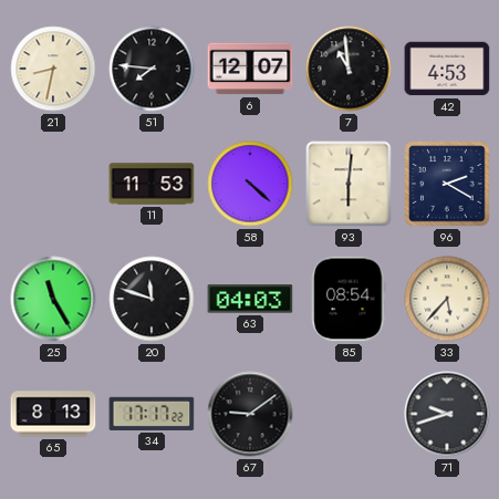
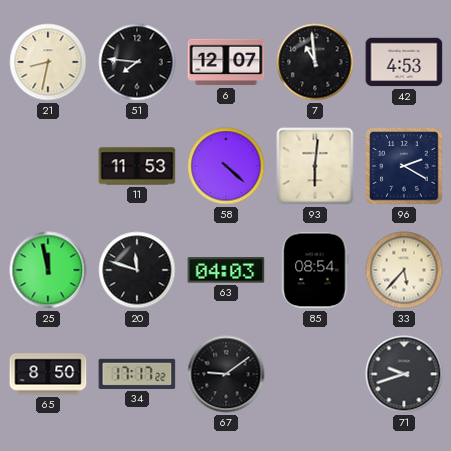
25: 11:25 -> 11:58
65: 8:13 -> 8:50
